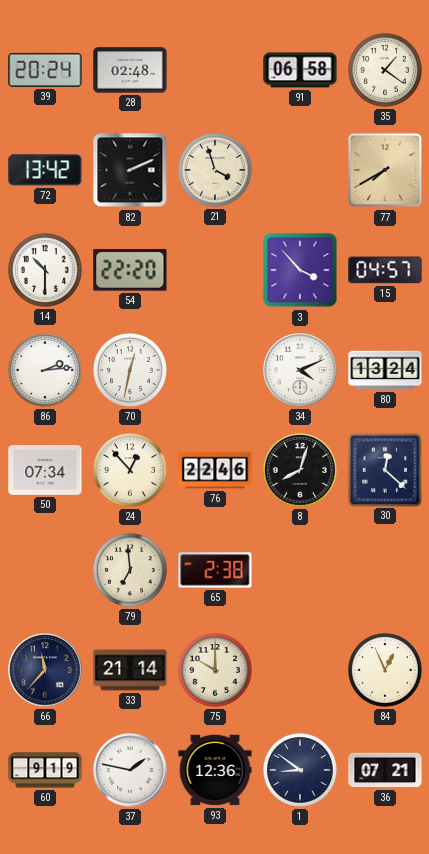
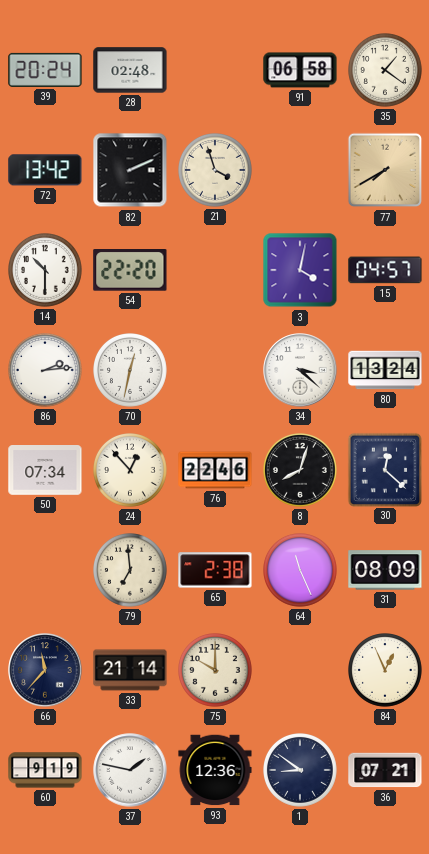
3: 3:53 -> 4:02
34: 4:11 -> 3:22
64: none -> 11:26
31: none -> 08:09
